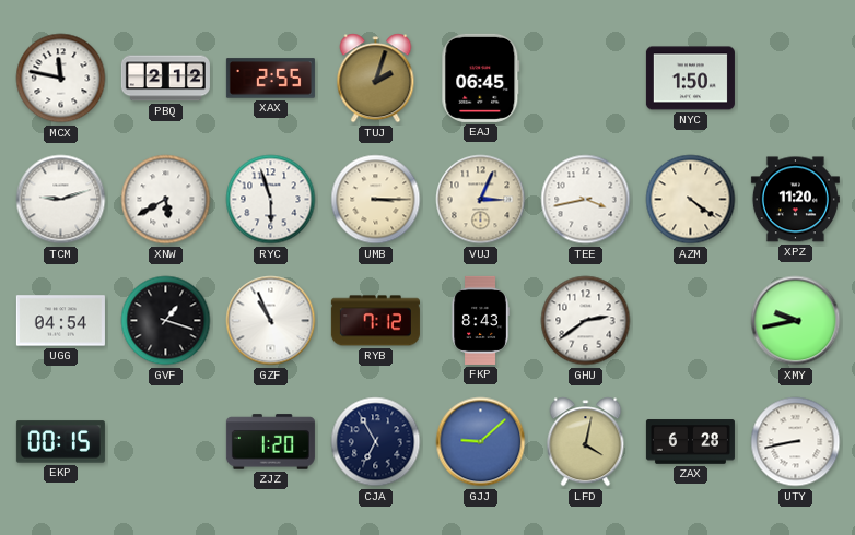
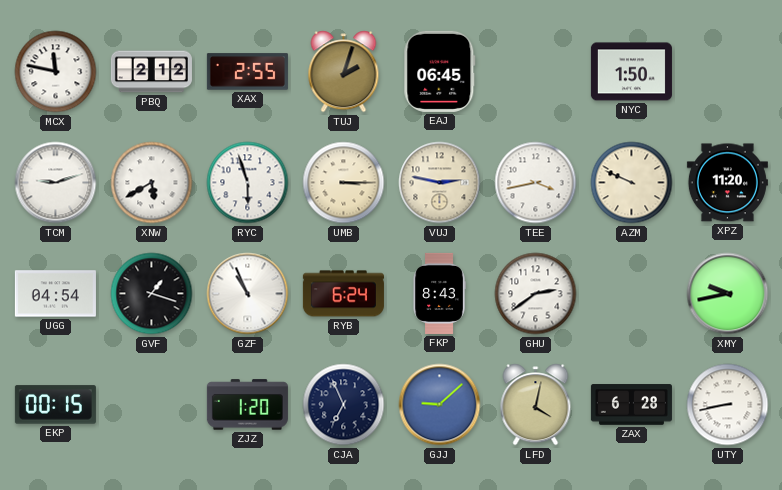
VUJ: 3:04 -> 2:47
AZM: 4:21 -> 9:49
RYB: 7:12 -> 6:24
CJA: 6:55 -> 6:56
